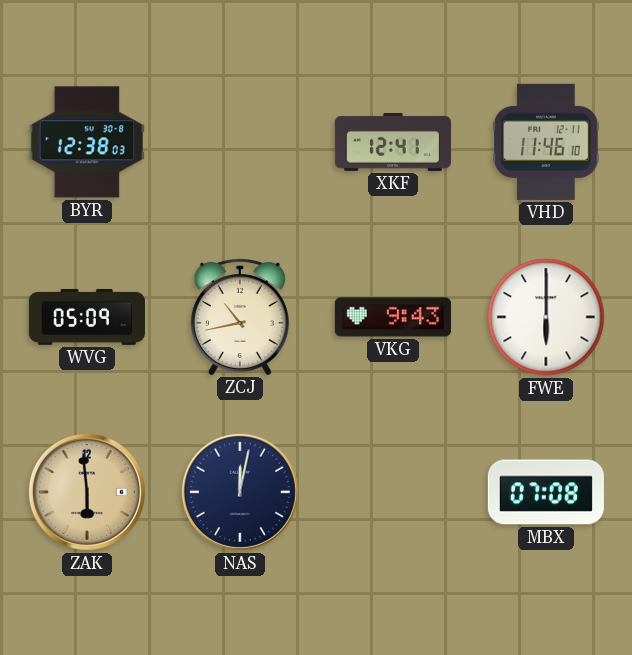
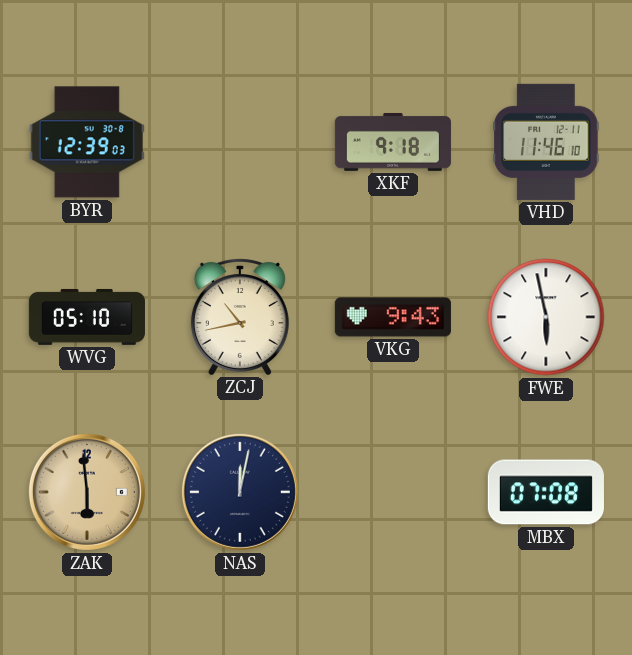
BYR: 12:38 -> 12:39
XKF: 12:41 -> 9:18
WVG: 05:09 -> 05:10
FWE: 6:00 -> 5:58
